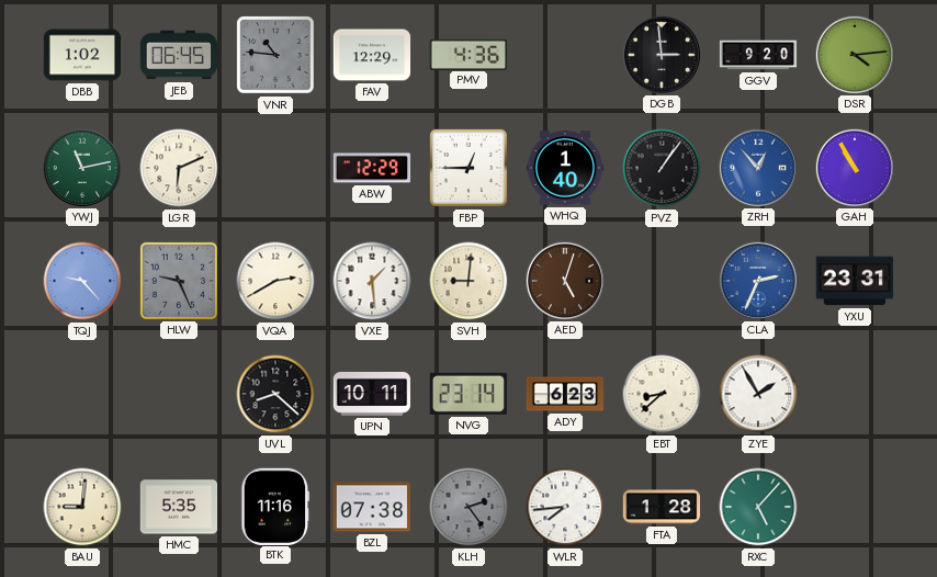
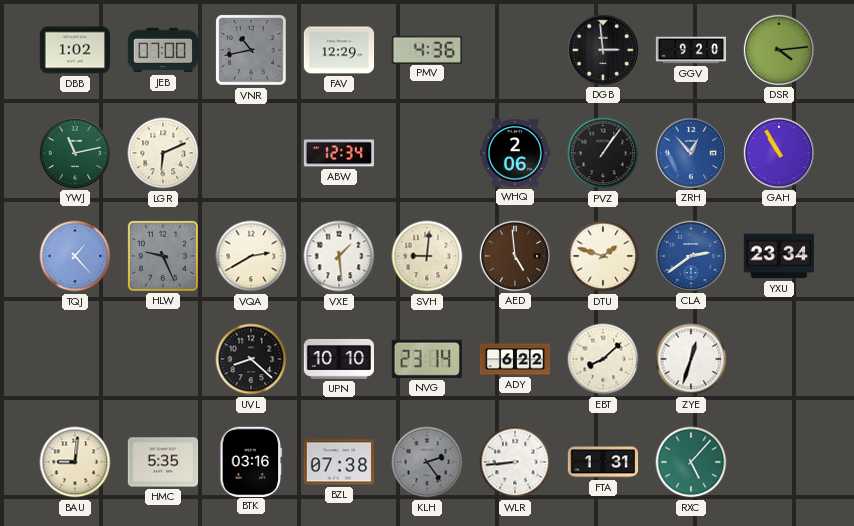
JEB: 06:45 -> 07:00
VNR: 10:46 -> 10:43
ABW: 12:29 -> 12:34
FBP: 12:45 -> none
WHQ: 1:40 -> 2:06
TQJ: 9:23 -> 1:23
AED: 5:03 -> 4:59
DTU: none -> 1:48
CLA: 2:34 -> 2:39
YXU: 23:31 -> 23:34
UPN: 10:11 -> 10:10
ADY: 6:23 -> 6:22
EBT: 8:38 -> 8:08
ZYE: 1:55 -> 12:33
BTK: 11:16 -> 03:16
WLR: 7:44 -> 8:44
FTA: 1:28 -> 1:31
